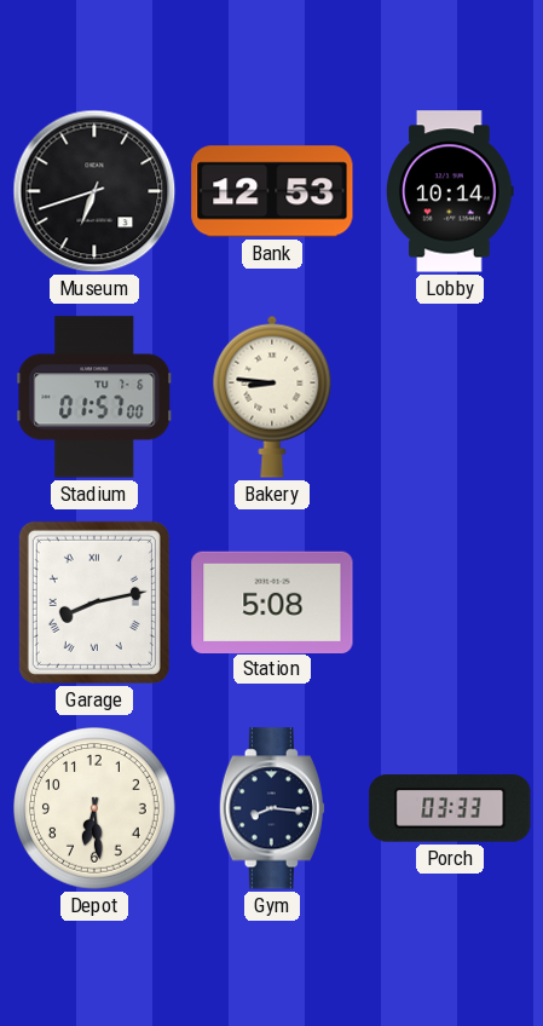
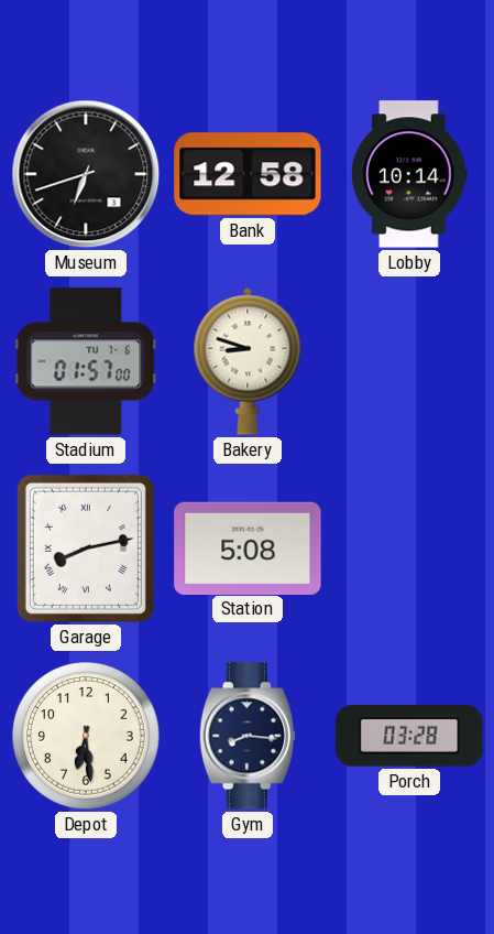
Bank: 12:53 -> 12:58
Bakery: 8:46 -> 8:48
Porch: 03:33 -> 03:28
